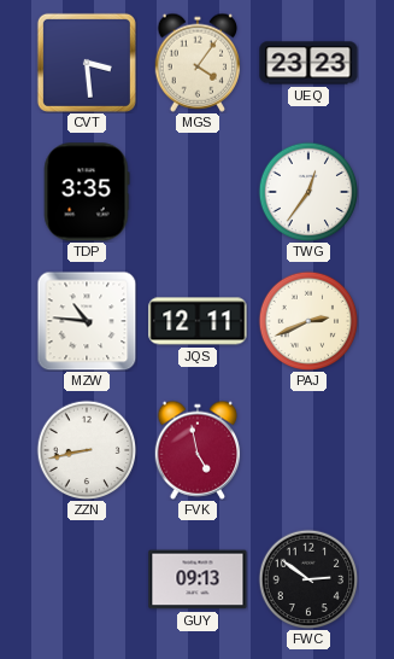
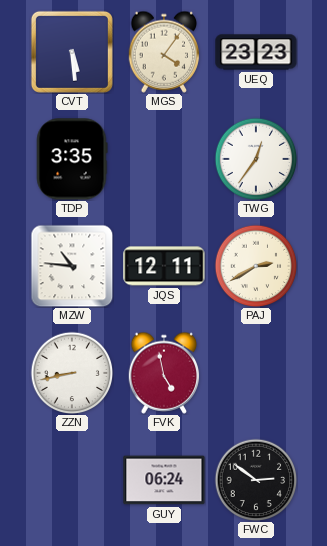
CVT: 3:29 -> 5:29
PAJ: 2:41 -> 2:40
GUY: 09:13 -> 06:24
